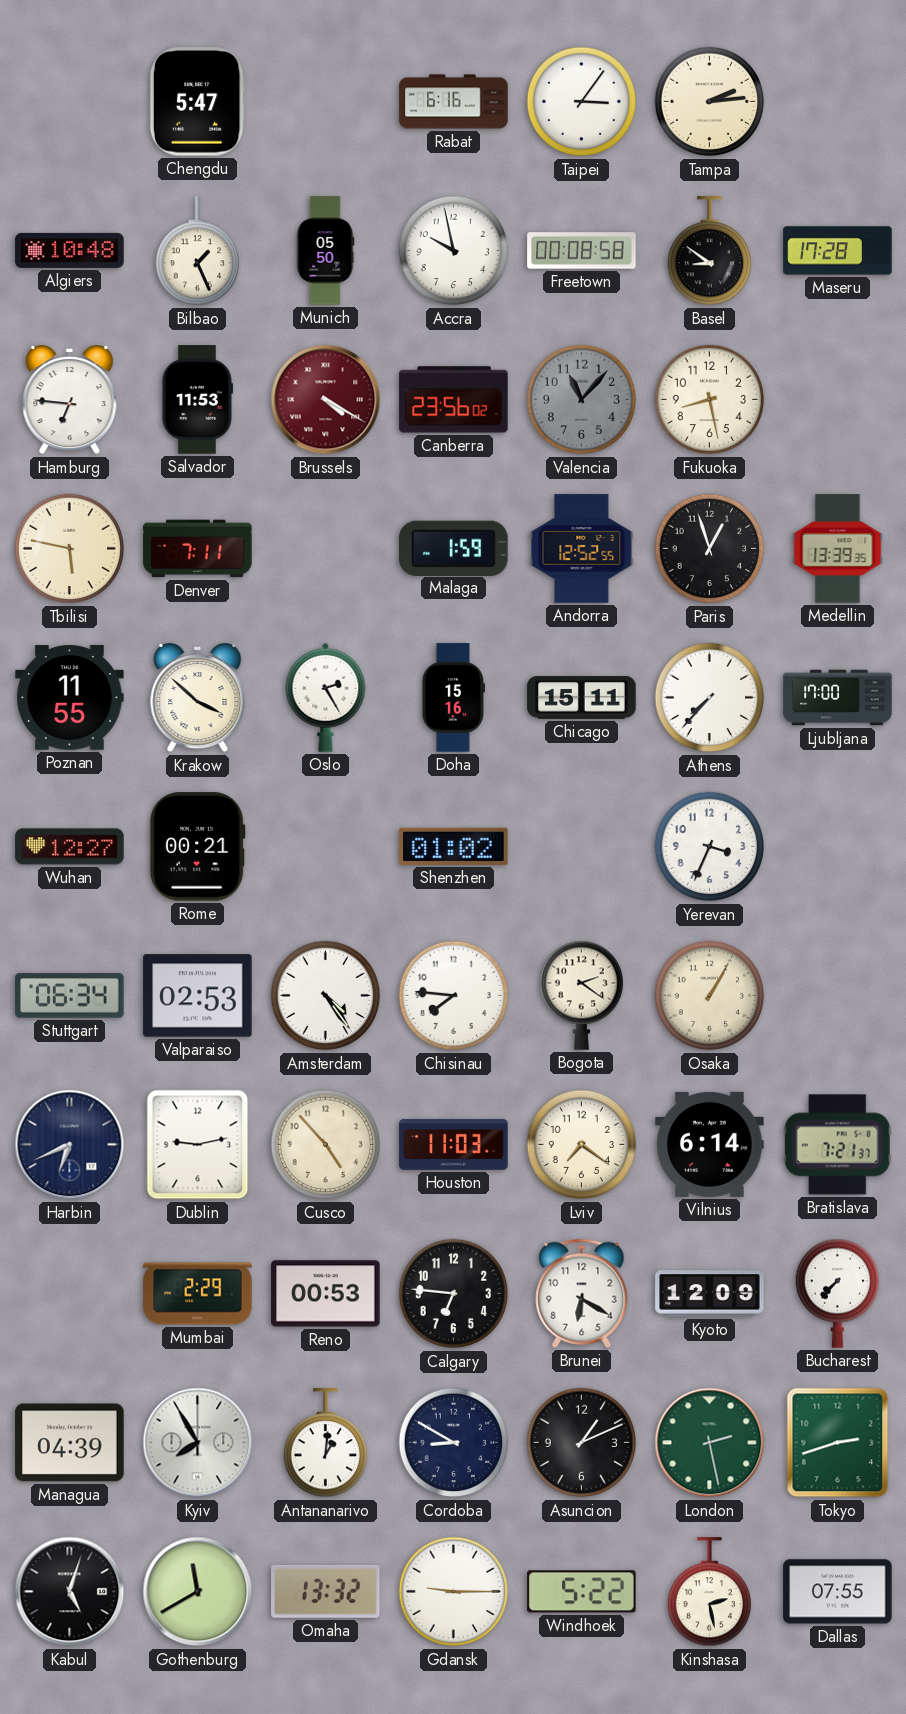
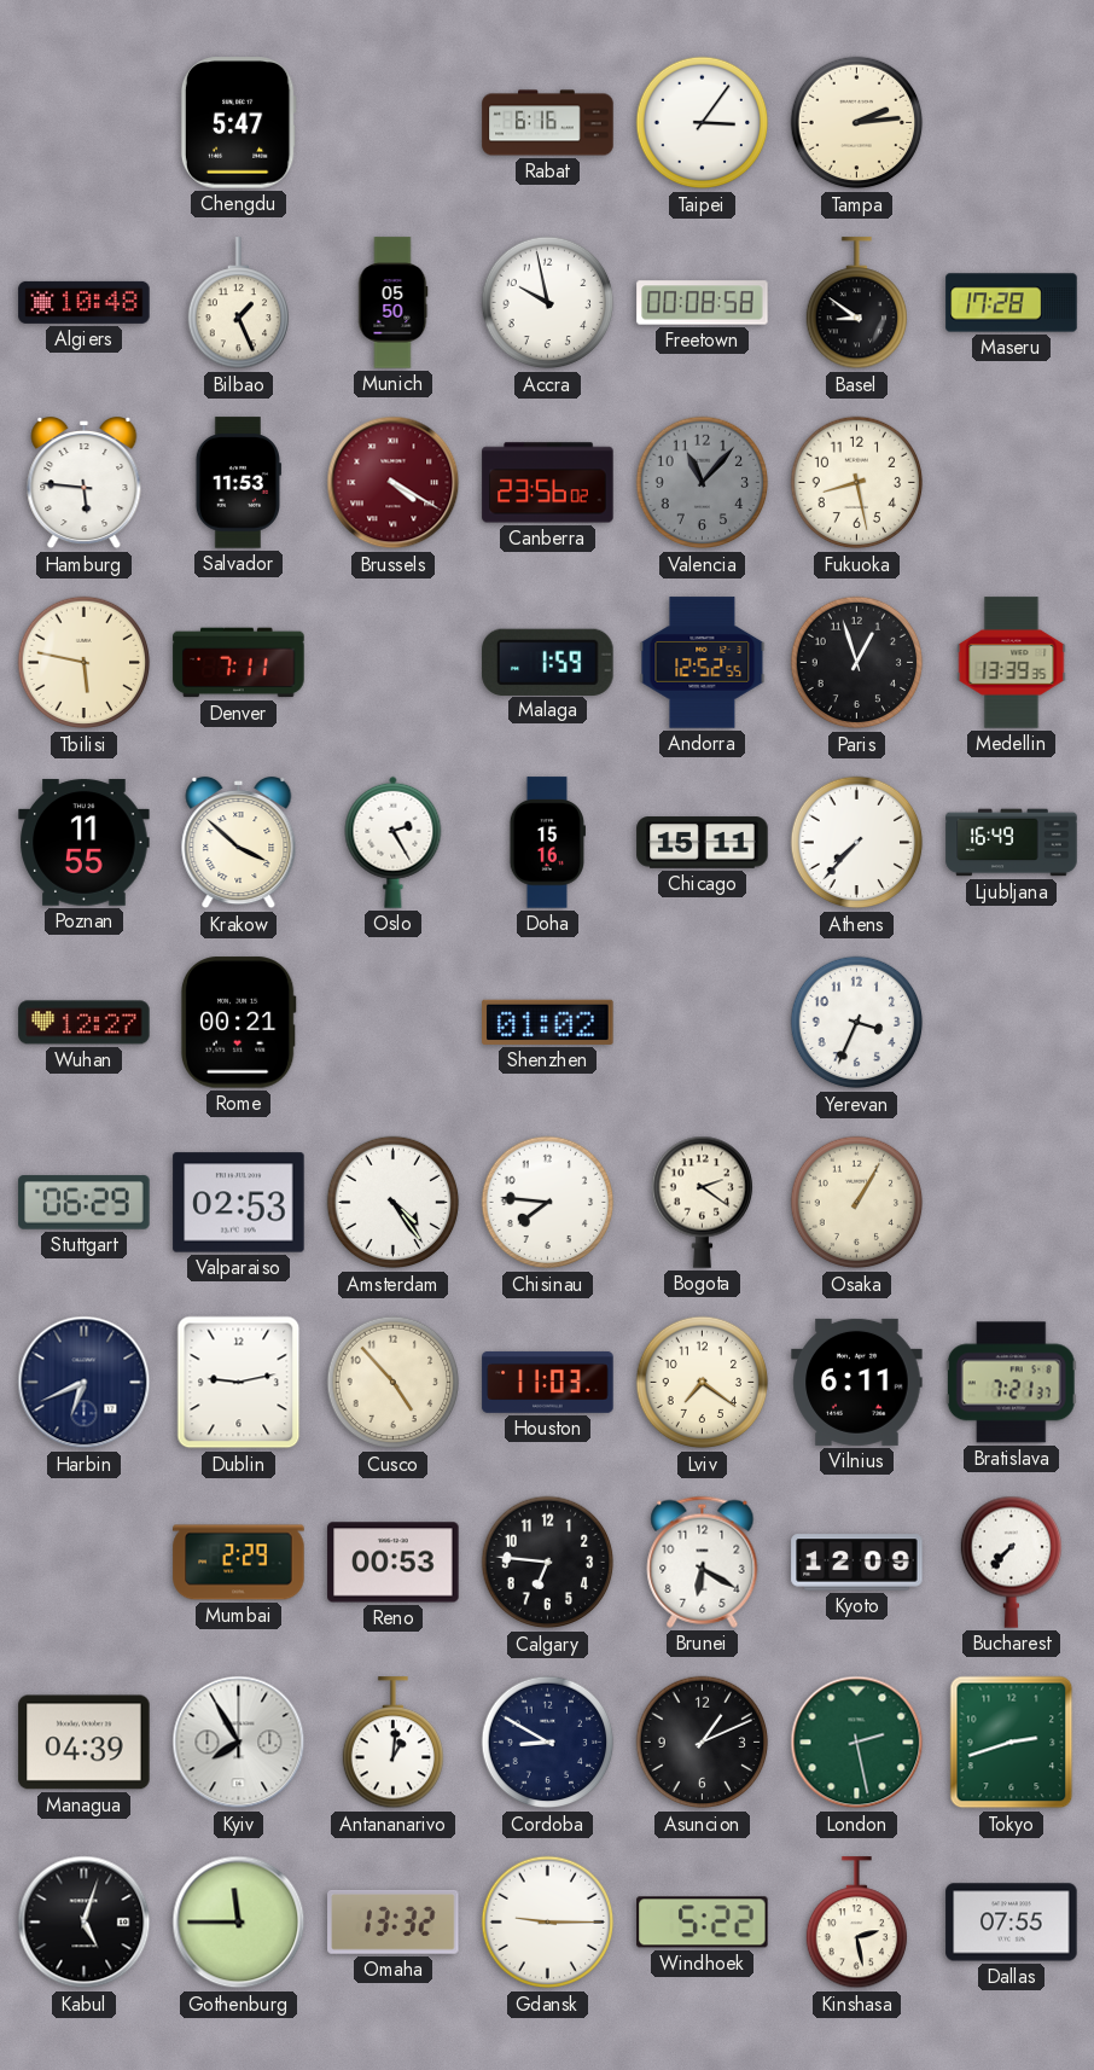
Hamburg: 6:46 -> 5:46
Ljubljana: 17:00 -> 16:49
Stuttgart: 06:34 -> 06:29
Vilnius: 6:14 -> 6:11
Gothenburg: 11:40 -> 11:45
